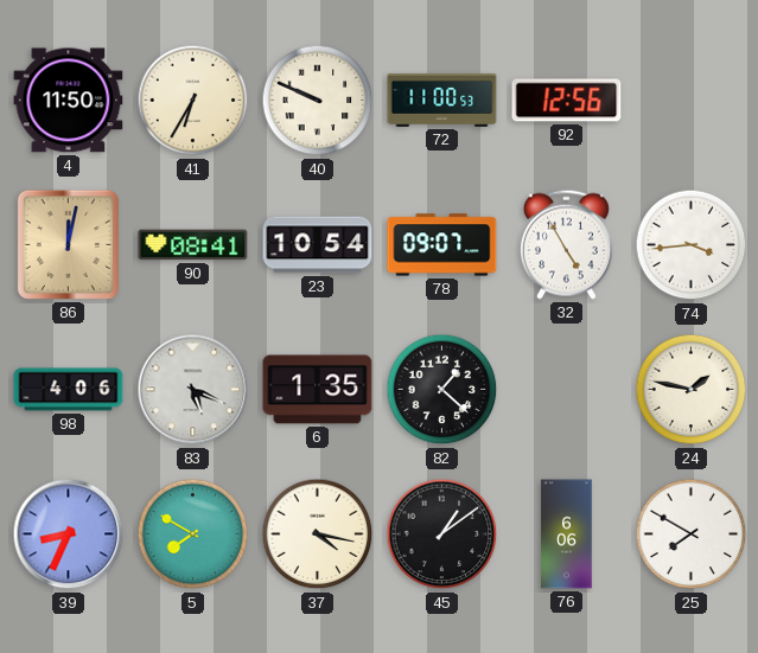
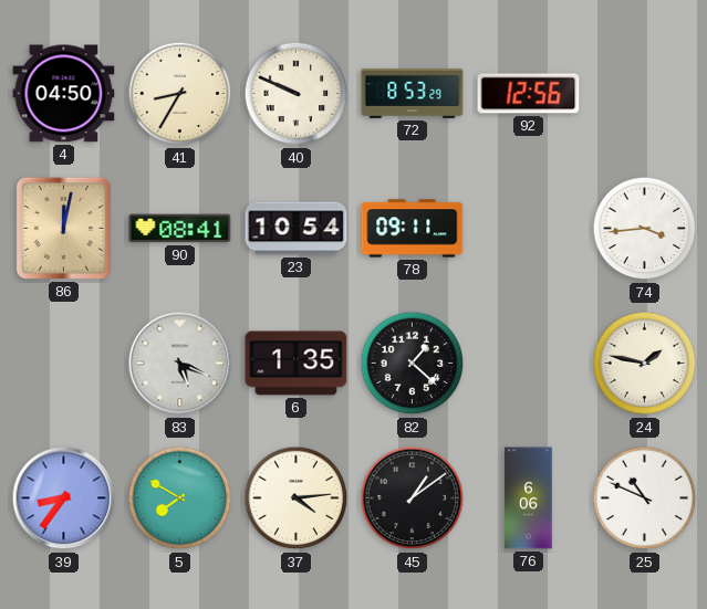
4: 11:50 -> 04:50
41: 6:35 -> 8:35
72: 11:00 -> 8:53
78: 09:07 -> 09:11
32: 4:55 -> none
98: 4:06 -> none
39: 8:34 -> 8:36
37: 4:17 -> 4:14
25: 7:50 -> 10:49
